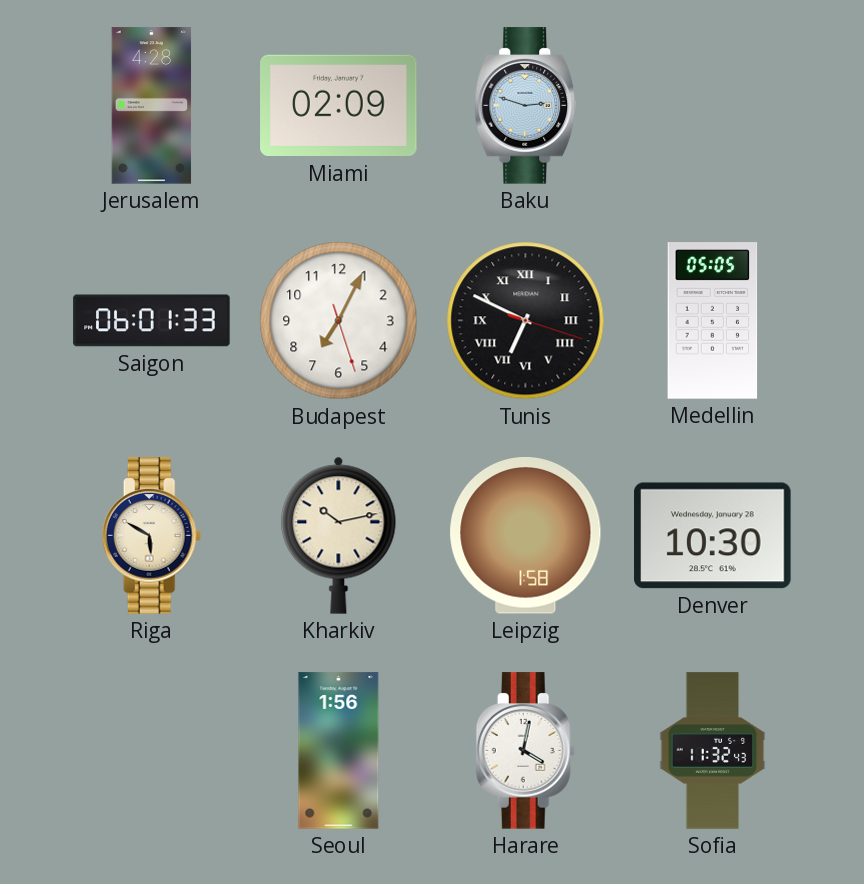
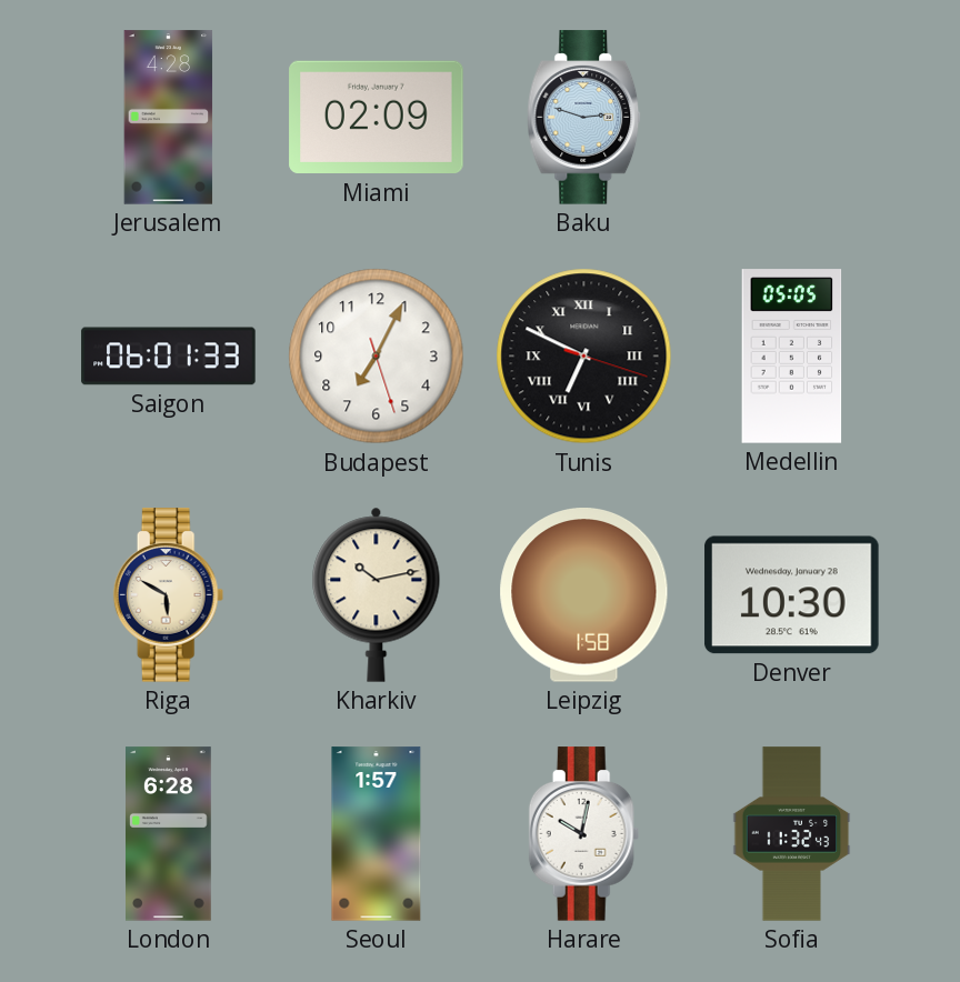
London: none -> 6:28
Seoul: 1:56 -> 1:57
Harare: 4:02 -> 10:02
